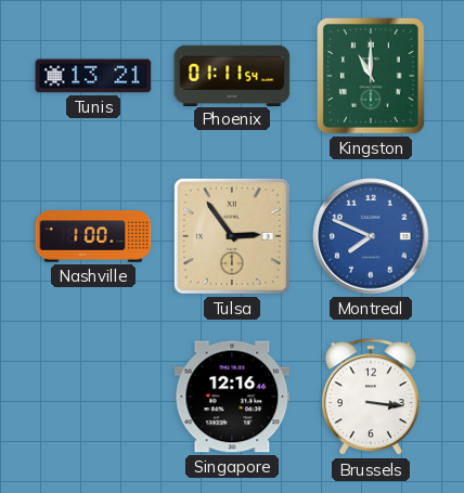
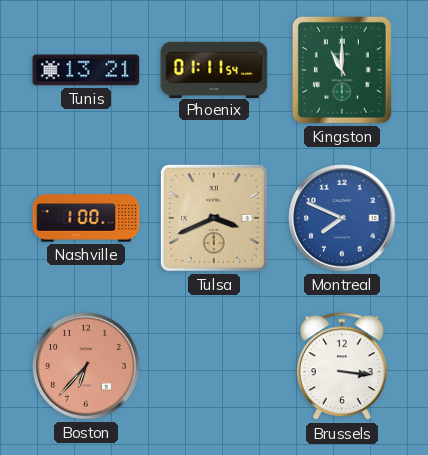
Tulsa: 2:54 -> 3:41
Boston: none -> 6:37
Singapore: 12:16 -> none
